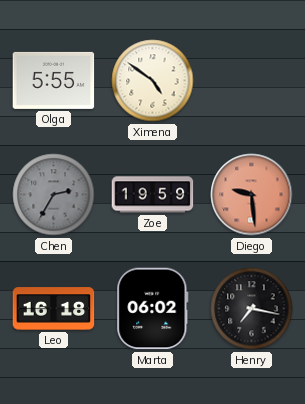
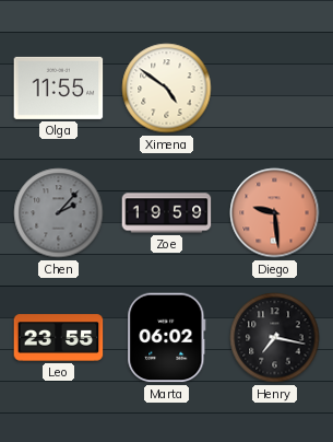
Olga: 5:55 -> 11:55
Chen: 2:35 -> 2:07
Leo: 16:18 -> 23:55
